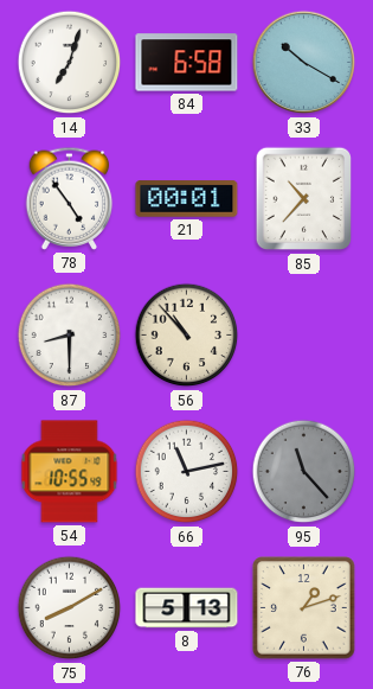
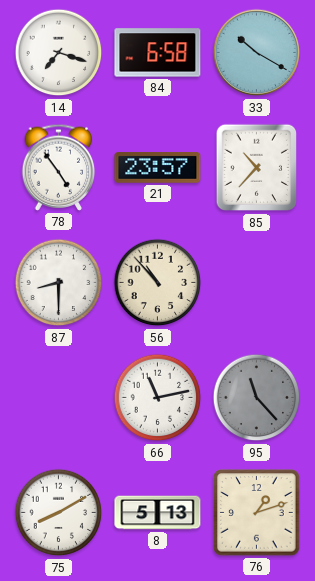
14: 7:03 -> 7:18
21: 00:01 -> 23:57
54: 10:55 -> none
